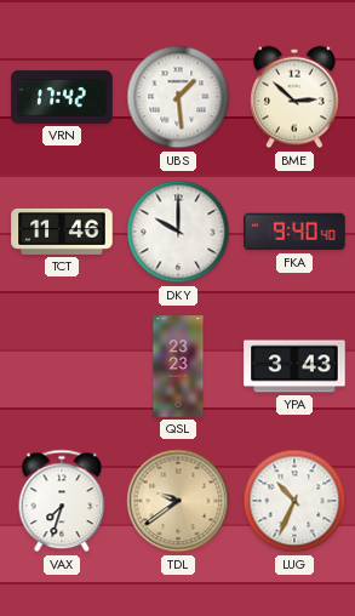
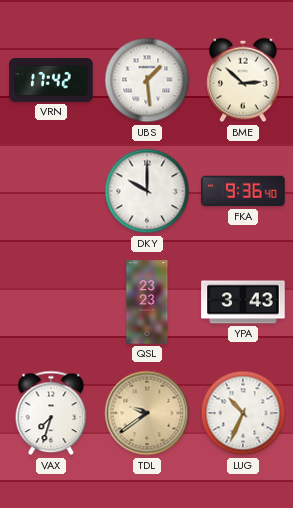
TCT: 11:46 -> none
FKA: 9:40 -> 9:36
